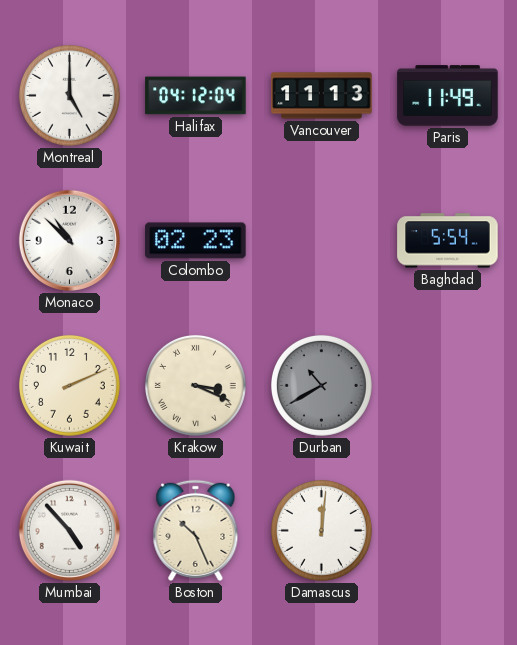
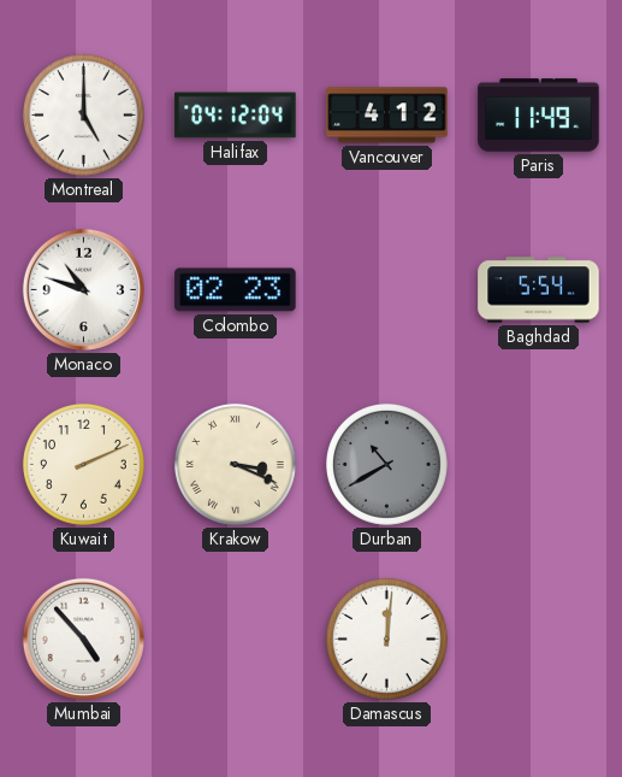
Vancouver: 11:13 -> 4:12
Monaco: 10:52 -> 10:48
Boston: 10:26 -> none
